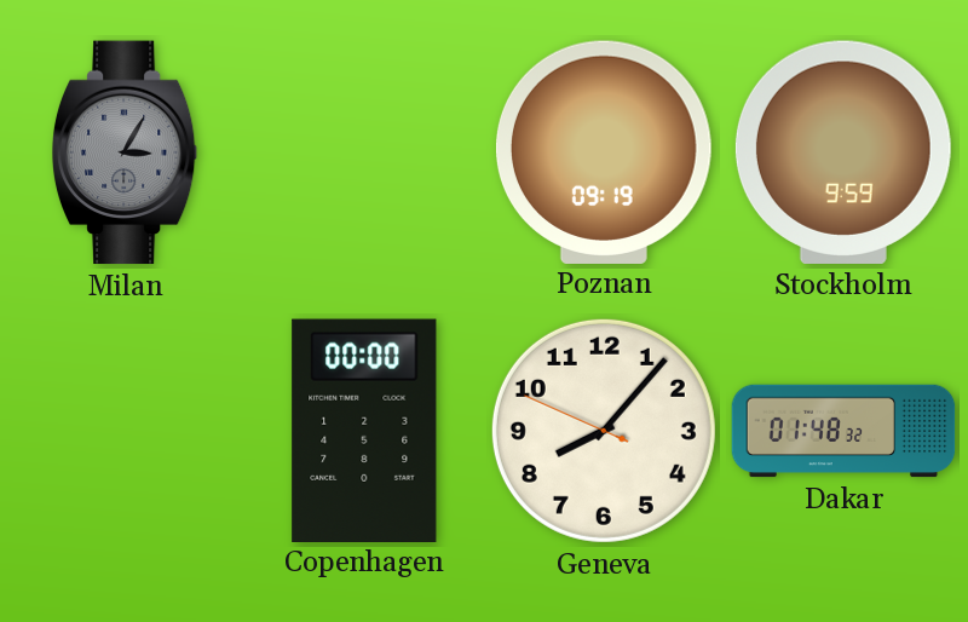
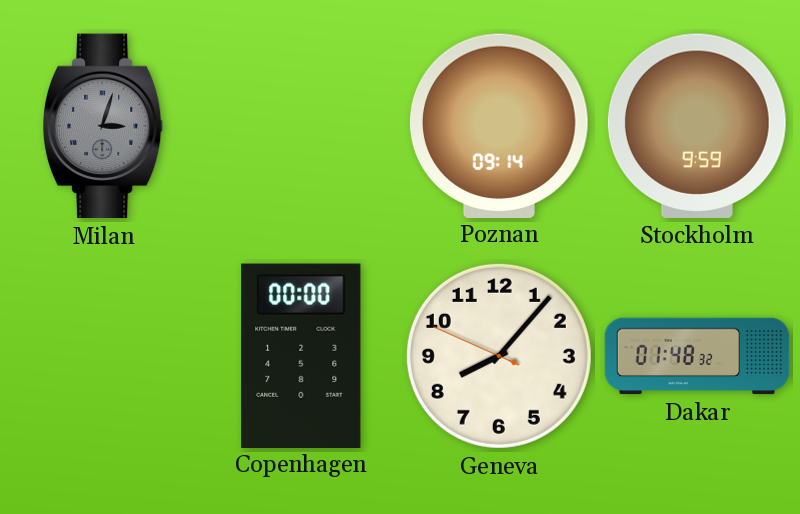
Milan: 3:05 -> 3:03
Poznan: 09:19 -> 09:14
